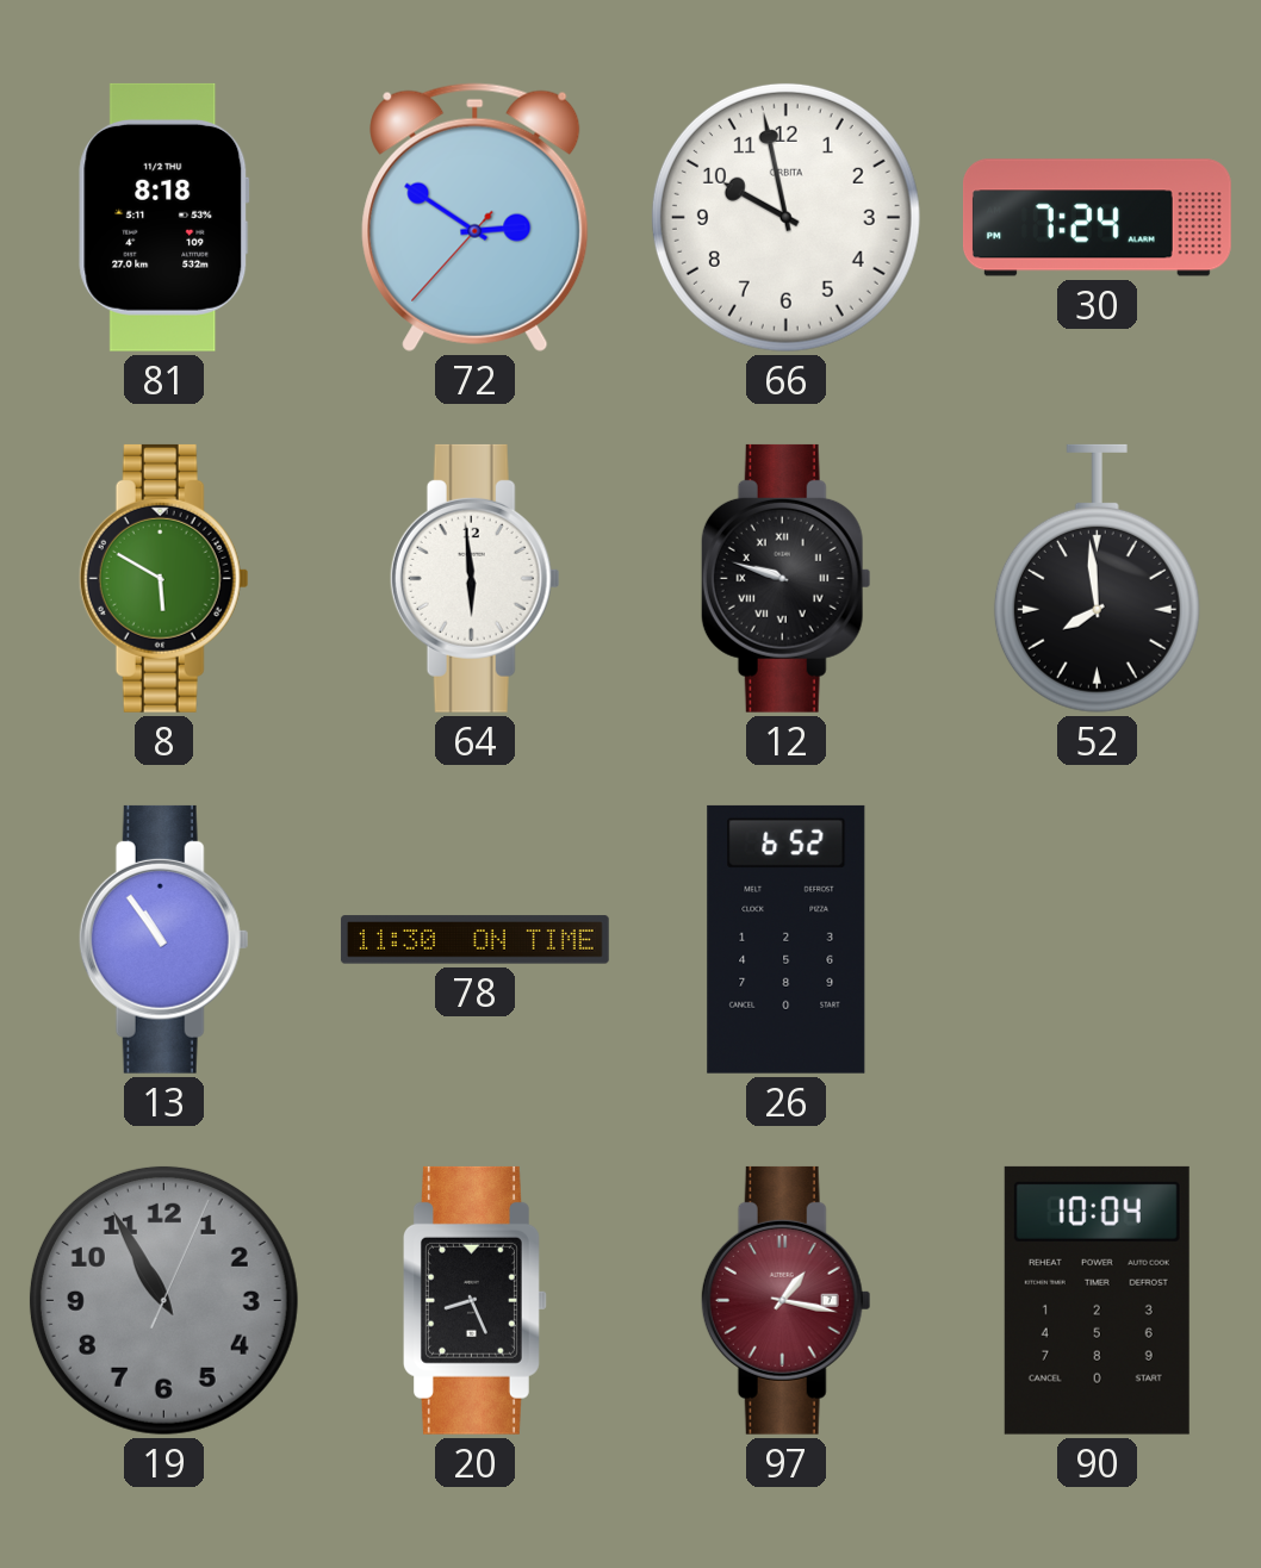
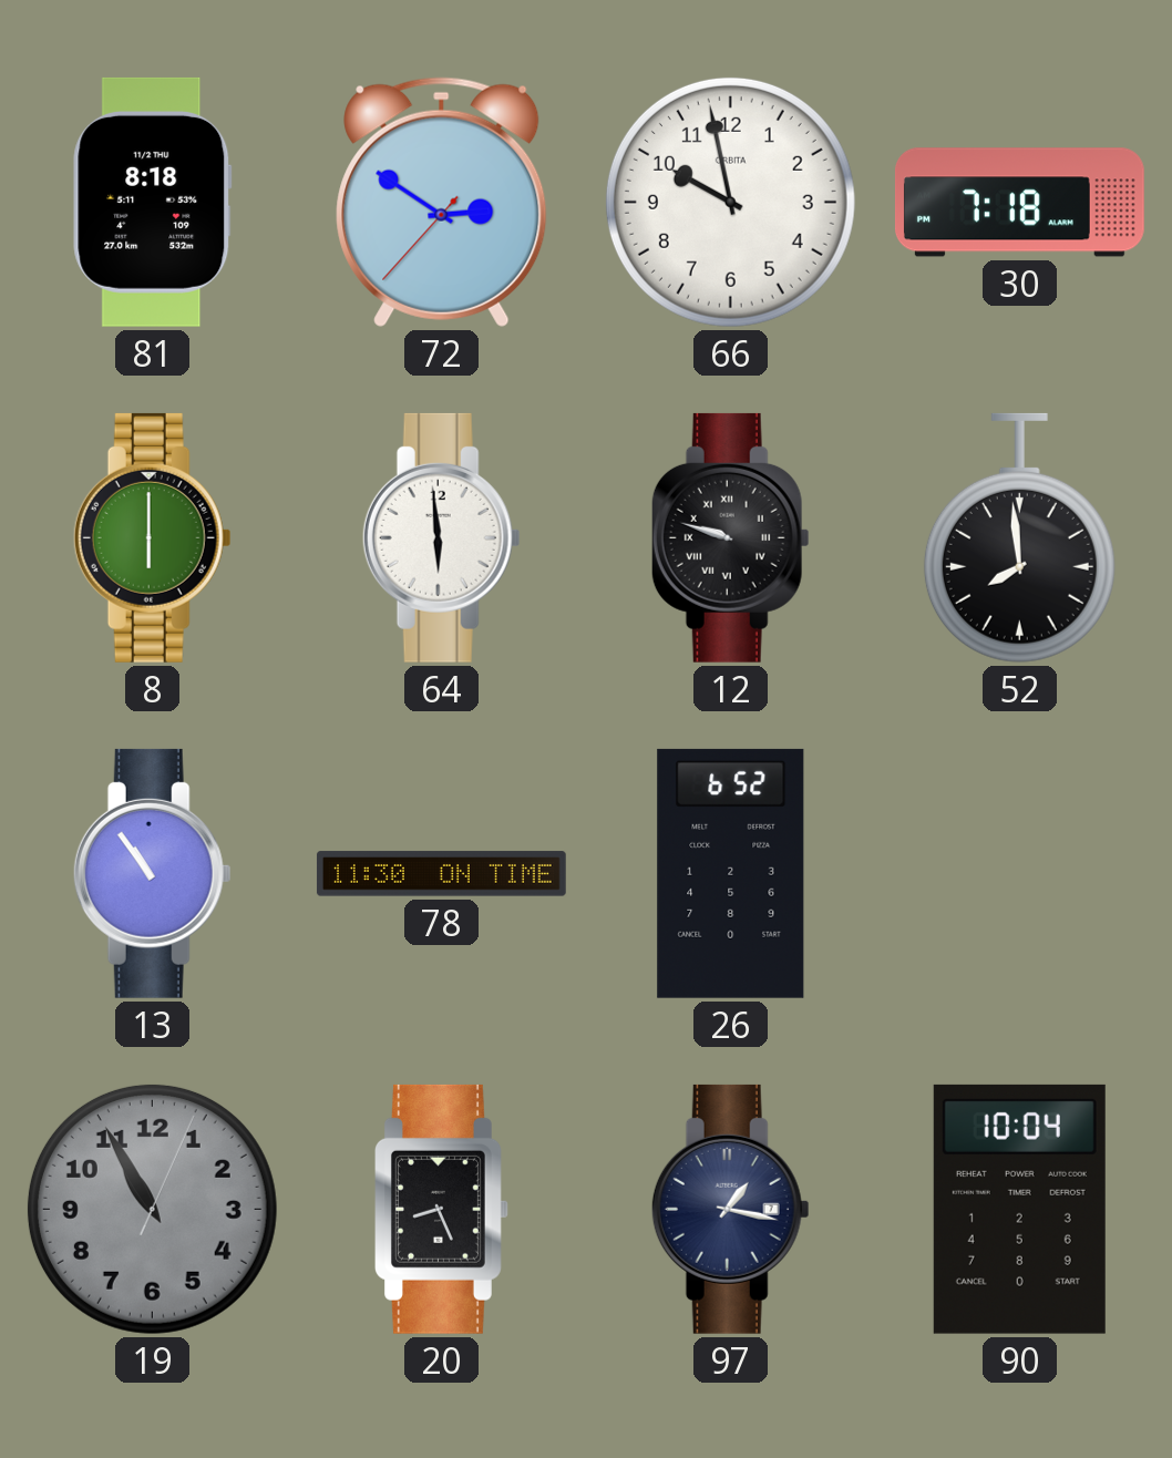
30: 7:24 -> 7:18
8: 5:50 -> 6:00
97 dial: burgundy -> navy
